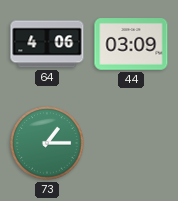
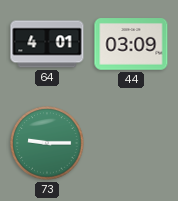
64: 4:06 -> 4:01
73: 1:15 -> 9:15
